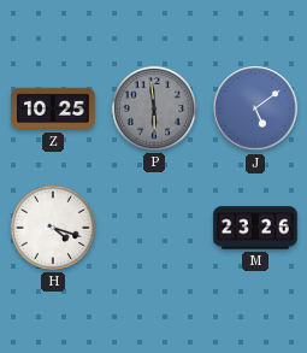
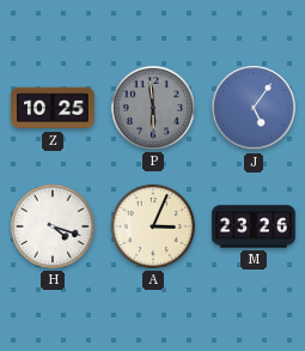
J: 5:09 -> 5:06
A: none -> 3:04
